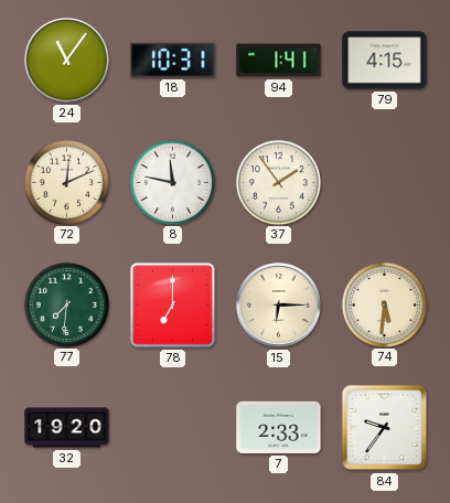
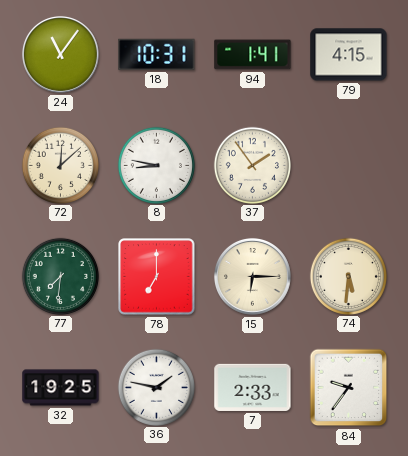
72: 12:11 -> 12:08
8: 11:47 -> 8:47
32: 19:20 -> 19:25
36: none -> 1:47
